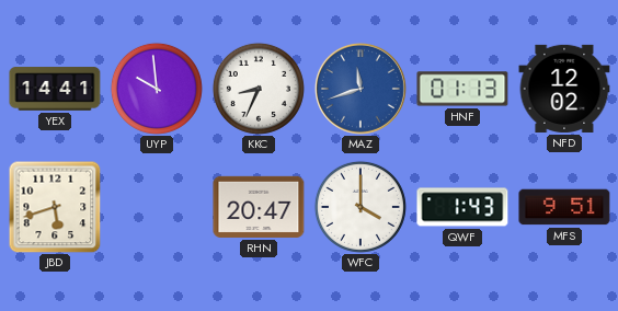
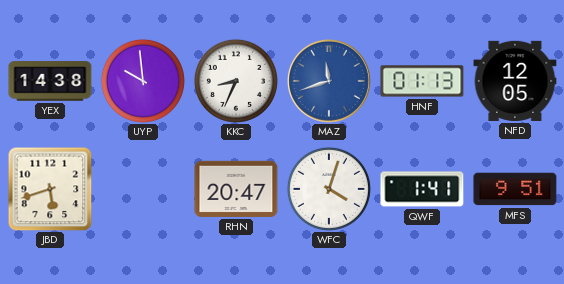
YEX: 14:41 -> 14:38
NFD: 12:02 -> 12:05
WFC: 4:00 -> 4:03
QWF: 1:43 -> 1:41
